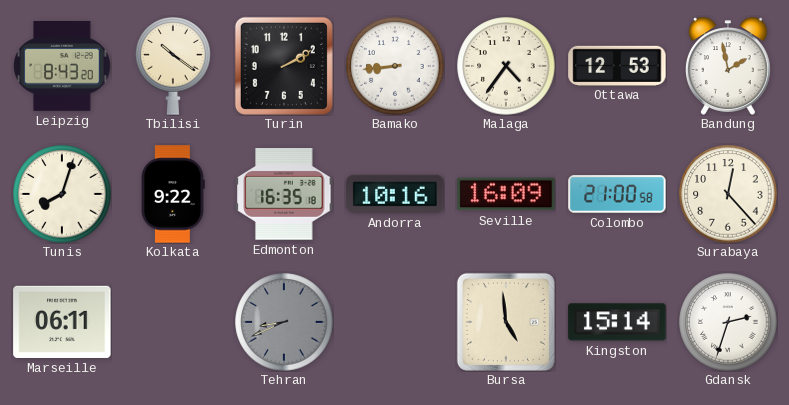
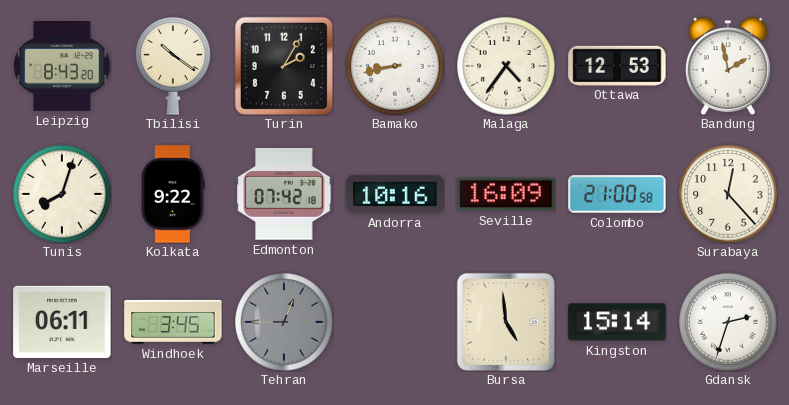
Turin: 2:10 -> 2:05
Bamako: 8:44 -> 8:43
Edmonton: 16:35 -> 07:42
Windhoek: none -> 3:45
Tehran: 8:41 -> 12:45
